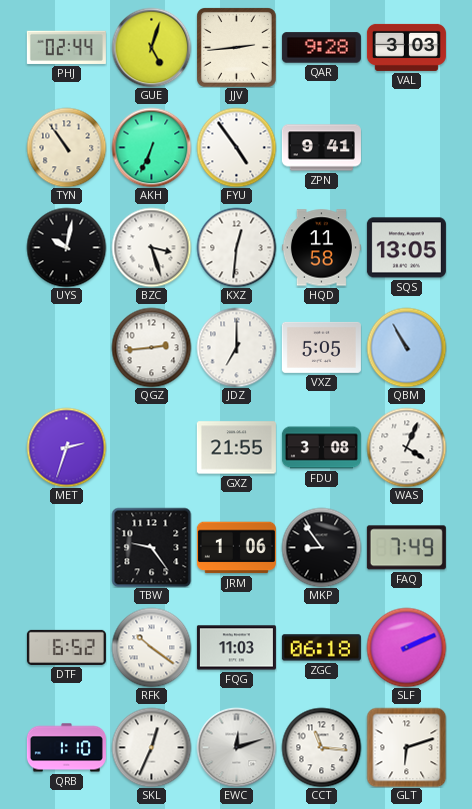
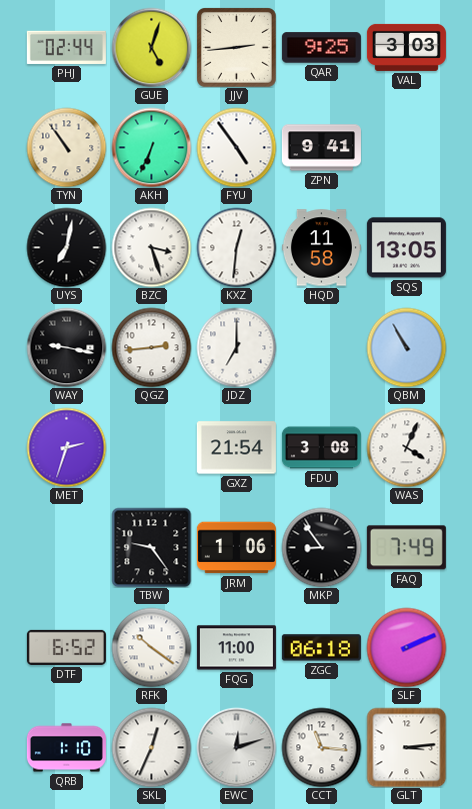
QAR: 9:28 -> 9:25
UYS: 10:02 -> 7:02
WAY: none -> 9:17
VXZ: 5:05 -> none
GXZ: 21:55 -> 21:54
FQG: 11:03 -> 11:00
GLT: 6:12 -> 3:14
